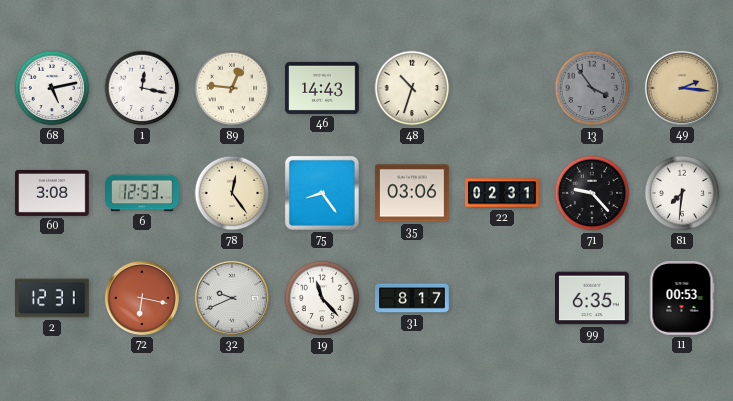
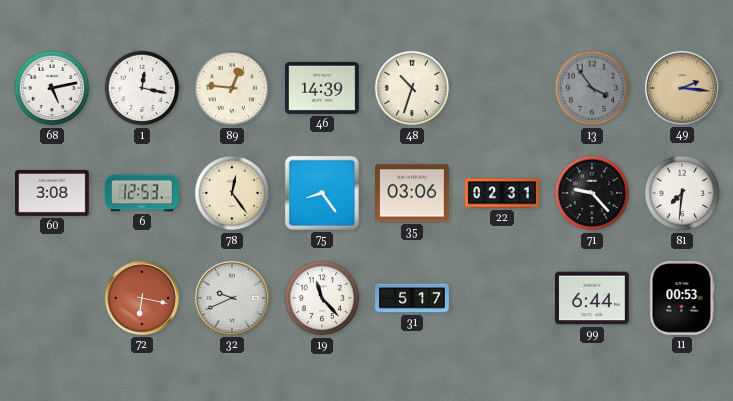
46: 14:43 -> 14:39
2: 12:31 -> none
31: 8:17 -> 5:17
99: 6:35 -> 6:44
